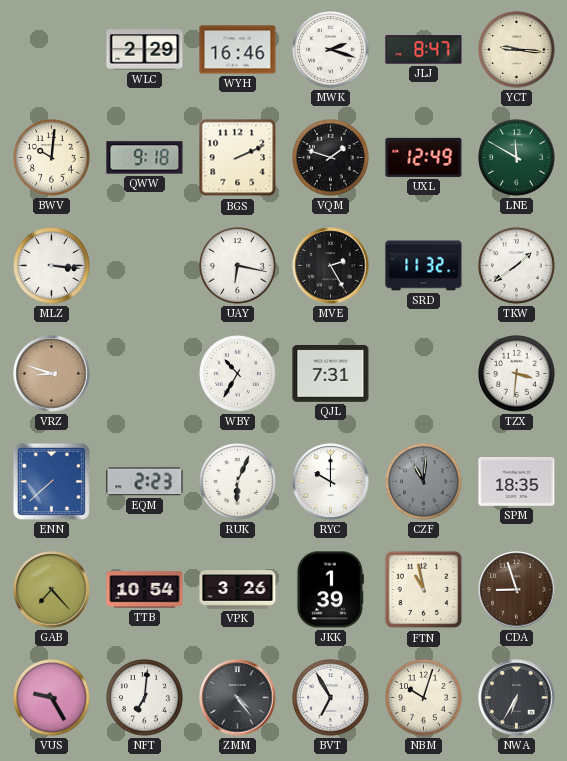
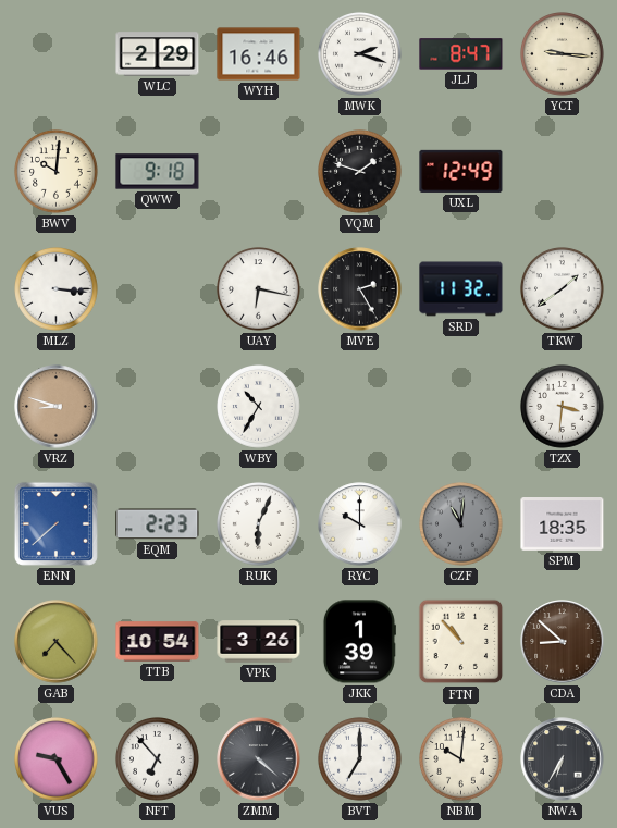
BGS: 2:11 -> none
LNE: 11:50 -> none
QJL: 7:31 -> none
FTN: 10:58 -> 10:53
CDA: 8:57 -> 8:52
NFT: 7:01 -> 6:53
ZMM: 4:24 -> 4:22
BVT: 6:55 -> 7:00
NBM: 10:03 -> 10:01
